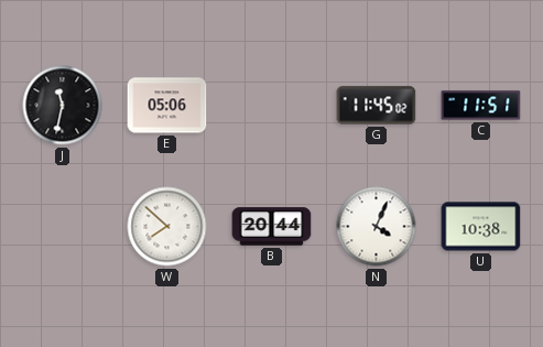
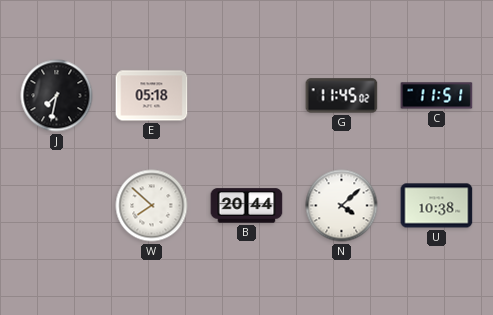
J: 11:32 -> 7:32
E: 05:06 -> 05:18
N: 4:04 -> 4:08
